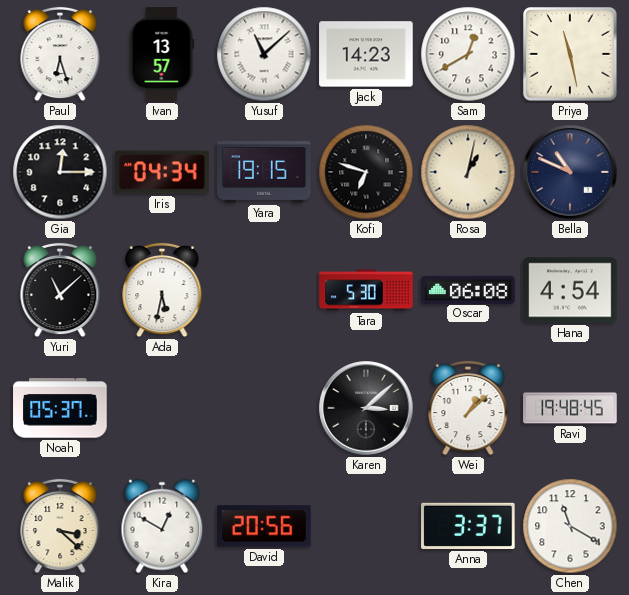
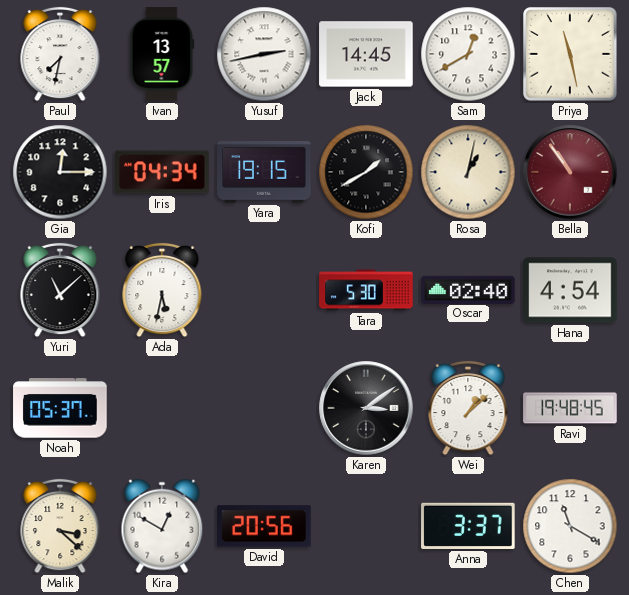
Paul: 6:27 -> 7:32
Yusuf: 11:08 -> 2:43
Jack: 14:23 -> 14:45
Kofi: 6:48 -> 1:40
Bella: 10:49 -> 10:54
Bella dial: navy -> burgundy
Oscar: 06:08 -> 02:40
Karen: 3:08 -> 3:09
